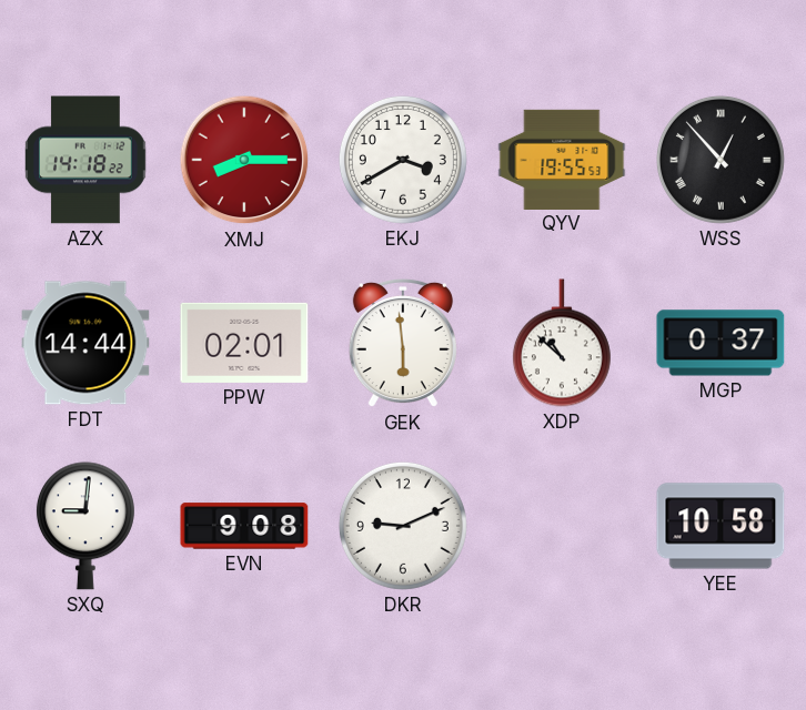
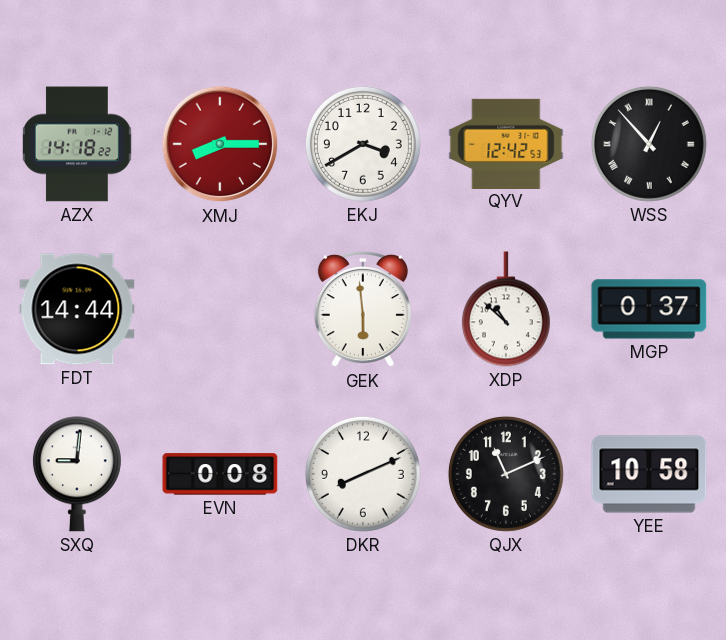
QYV: 19:55 -> 12:42
PPW: 02:01 -> none
EVN: 9:08 -> 0:08
DKR: 9:11 -> 8:11
QJX: none -> 11:11
